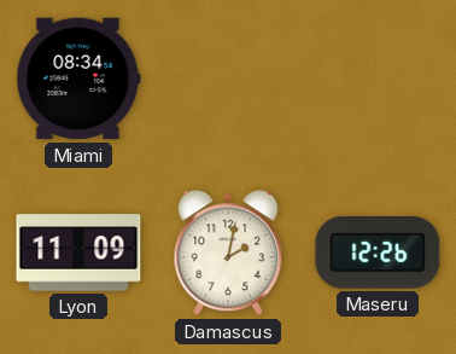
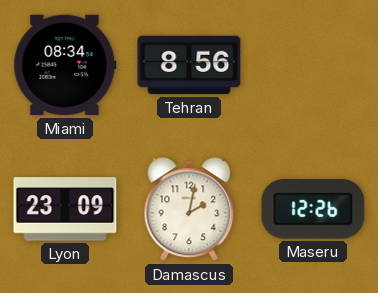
Tehran: none -> 8:56
Lyon: 11:09 -> 23:09
